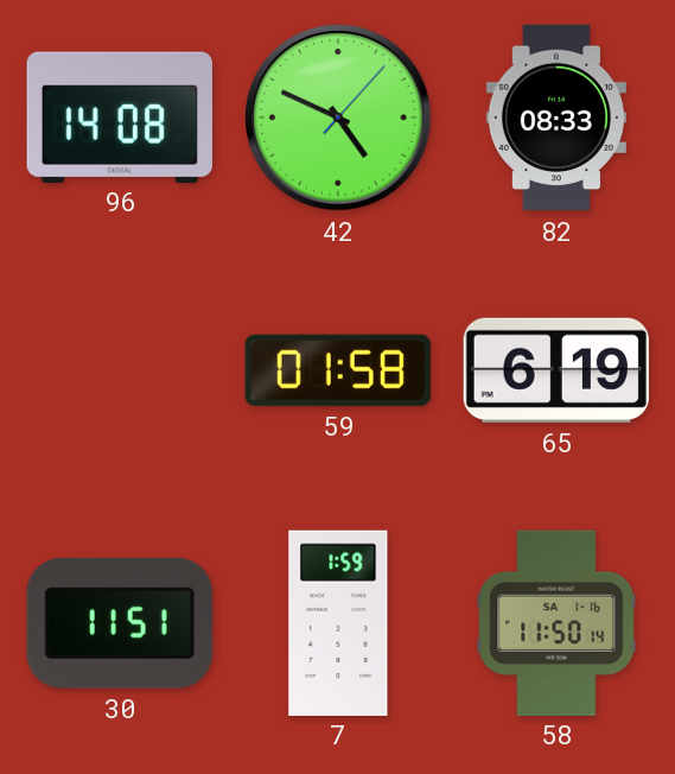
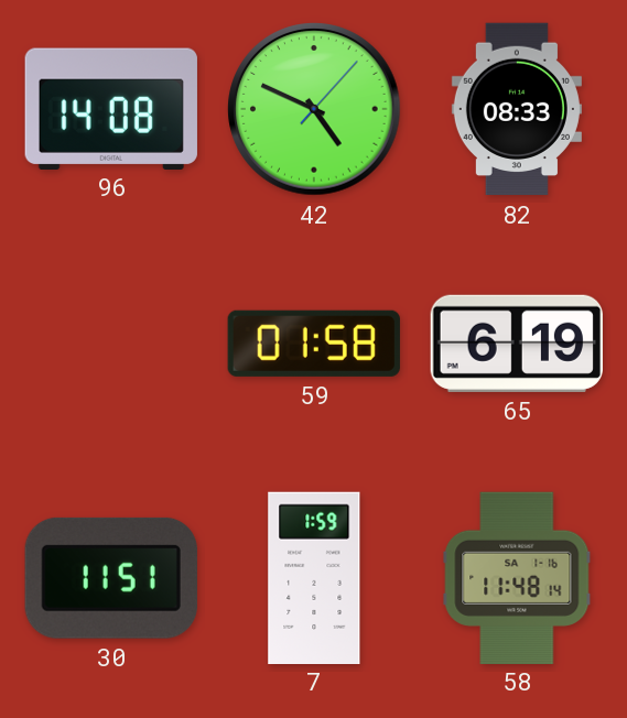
58: 11:50 -> 11:48
